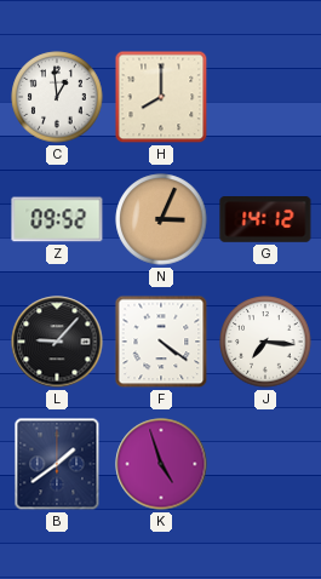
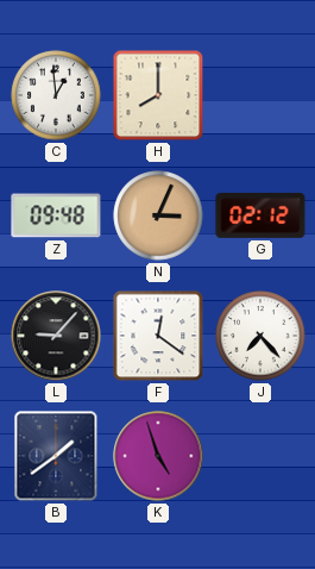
Z: 09:52 -> 09:48
G: 14:12 -> 02:12
F: 4:21 -> 12:21
J: 7:16 -> 7:23
